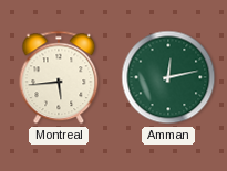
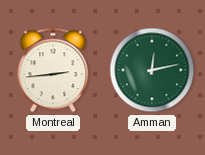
Montreal: 5:44 -> 2:44
